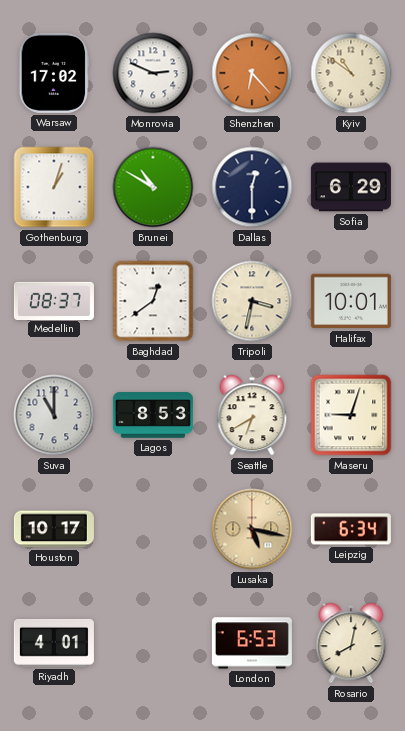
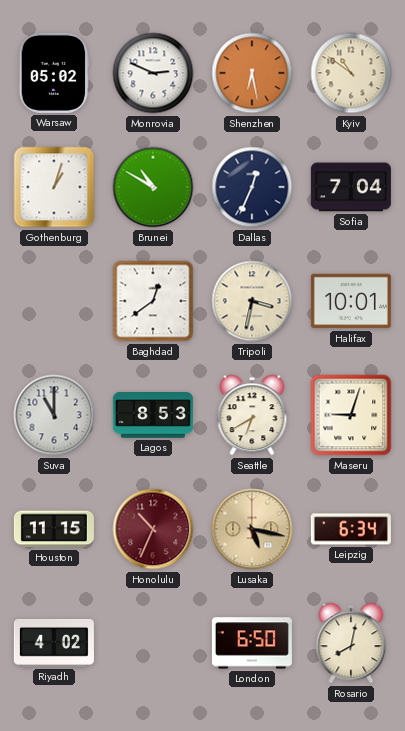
Warsaw: 17:02 -> 05:02
Shenzhen: 6:23 -> 6:28
Dallas: 12:30 -> 12:34
Sofia: 6:29 -> 7:04
Medellin: 08:37 -> none
Houston: 10:17 -> 11:15
Honolulu: none -> 10:34
Riyadh: 4:01 -> 4:02
London: 6:53 -> 6:50
